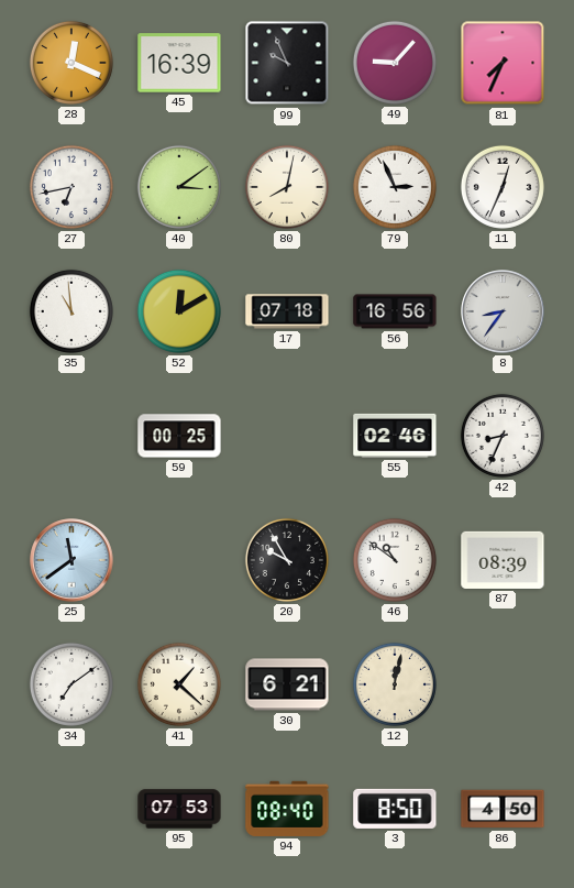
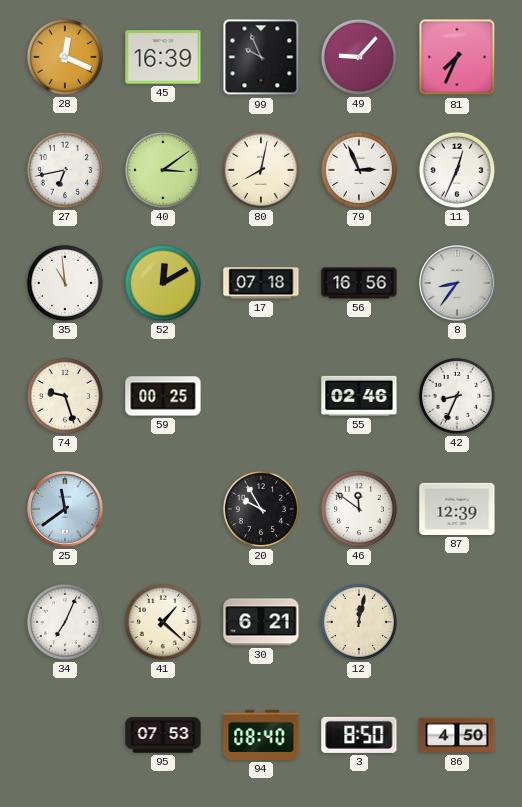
74: none -> 9:27
46: 10:51 -> 11:51
87: 08:39 -> 12:39
34: 7:09 -> 7:04
